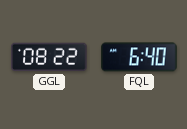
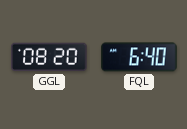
GGL: 08:22 -> 08:20
